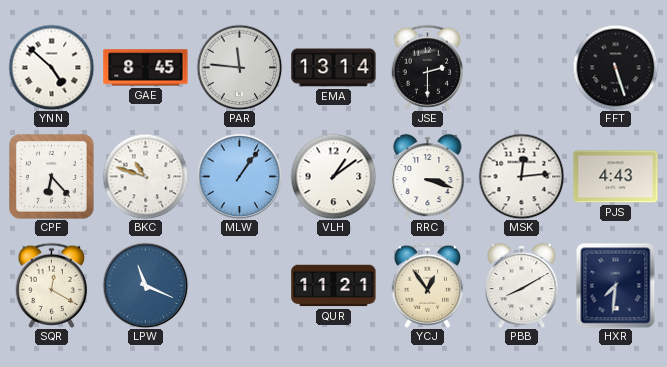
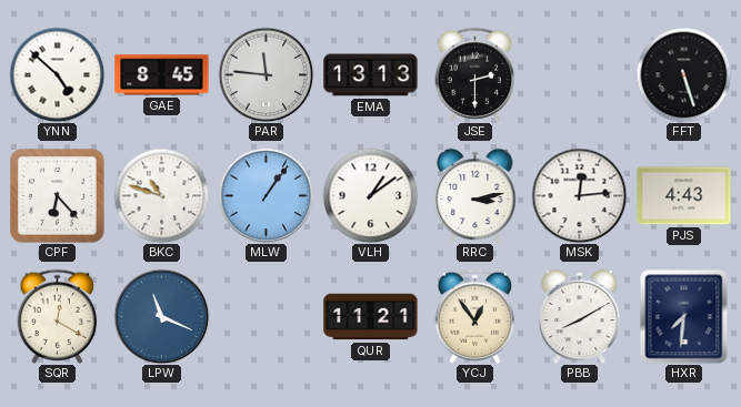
EMA: 13:14 -> 13:13
RRC: 3:18 -> 3:13
